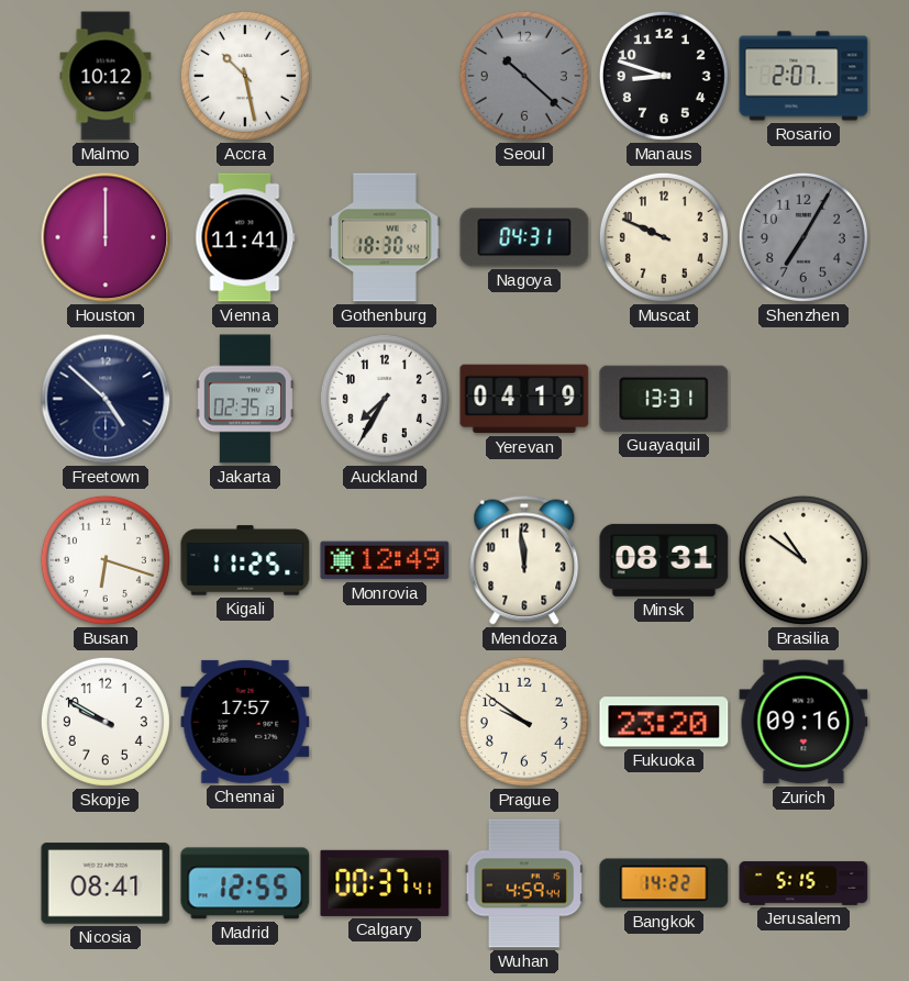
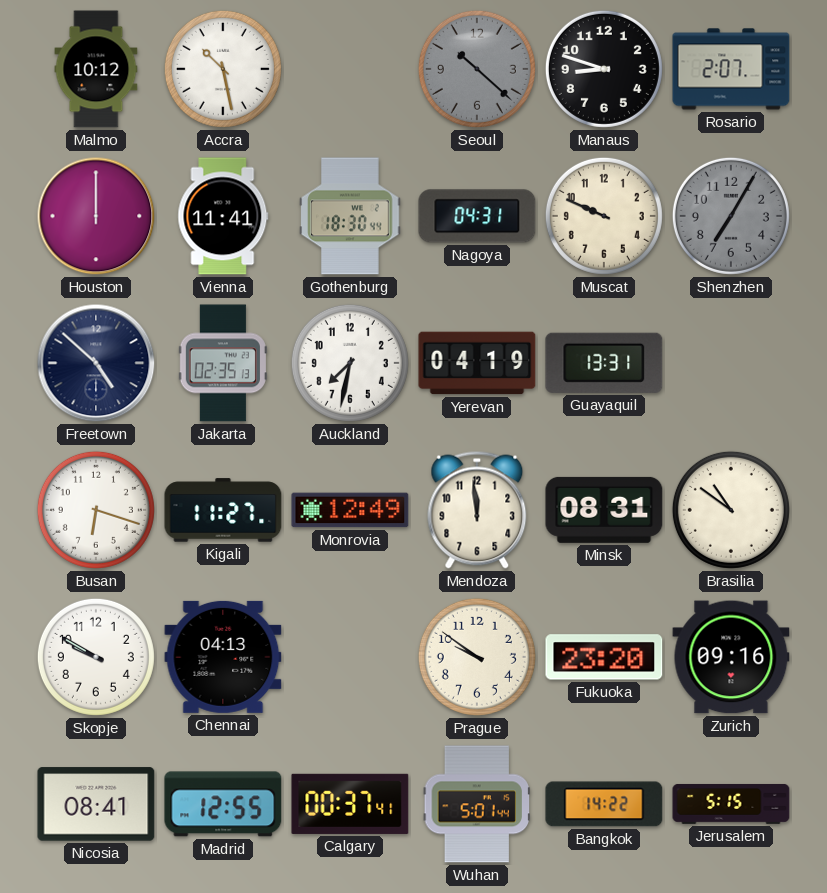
Auckland: 7:35 -> 7:32
Kigali: 11:25 -> 11:27
Chennai: 17:57 -> 04:13
Wuhan: 4:59 -> 5:01
